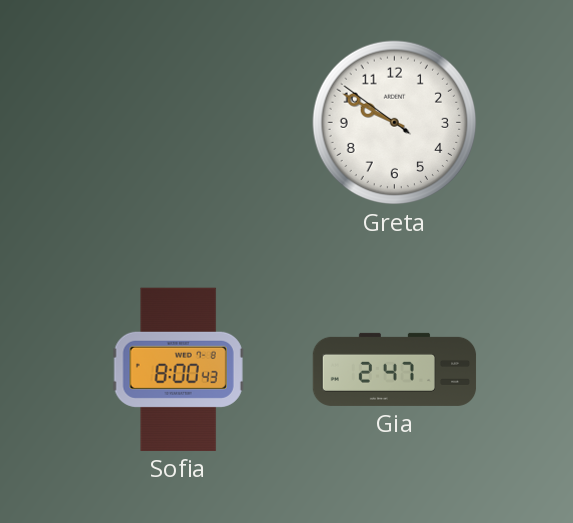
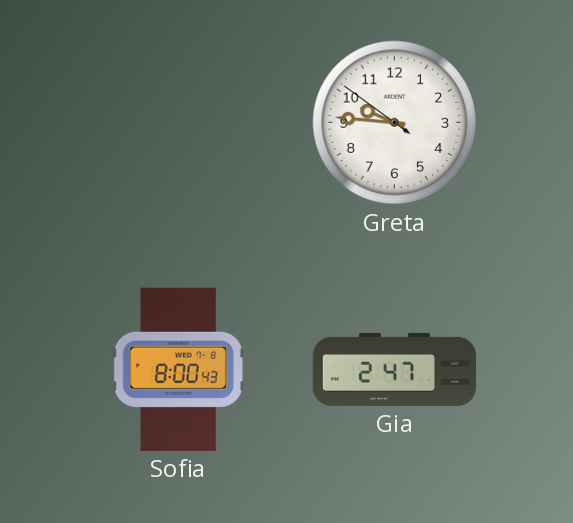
Greta: 9:49 -> 9:45
